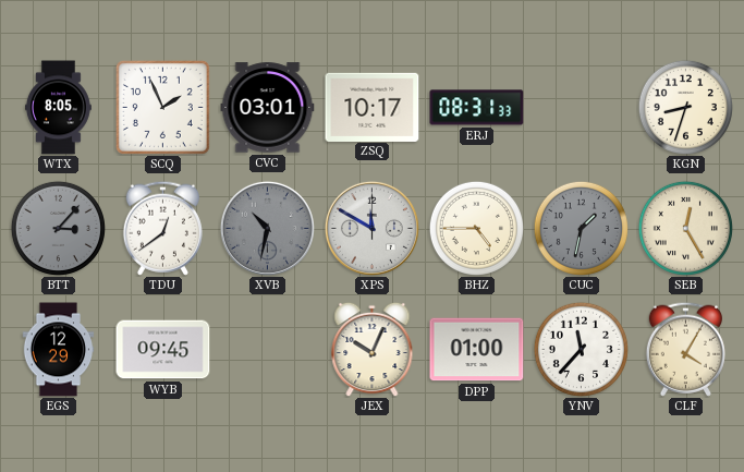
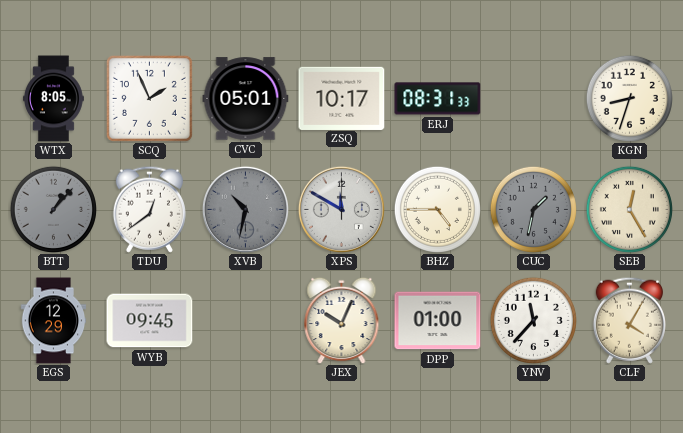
CVC: 03:01 -> 05:01
BTT: 3:07 -> 1:07
